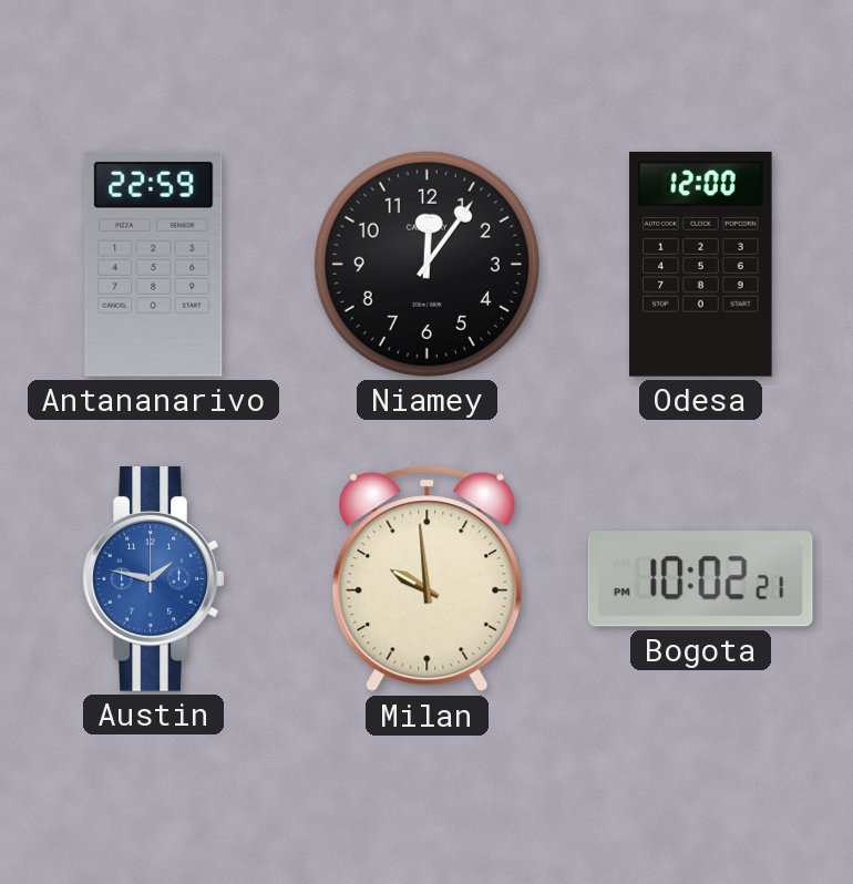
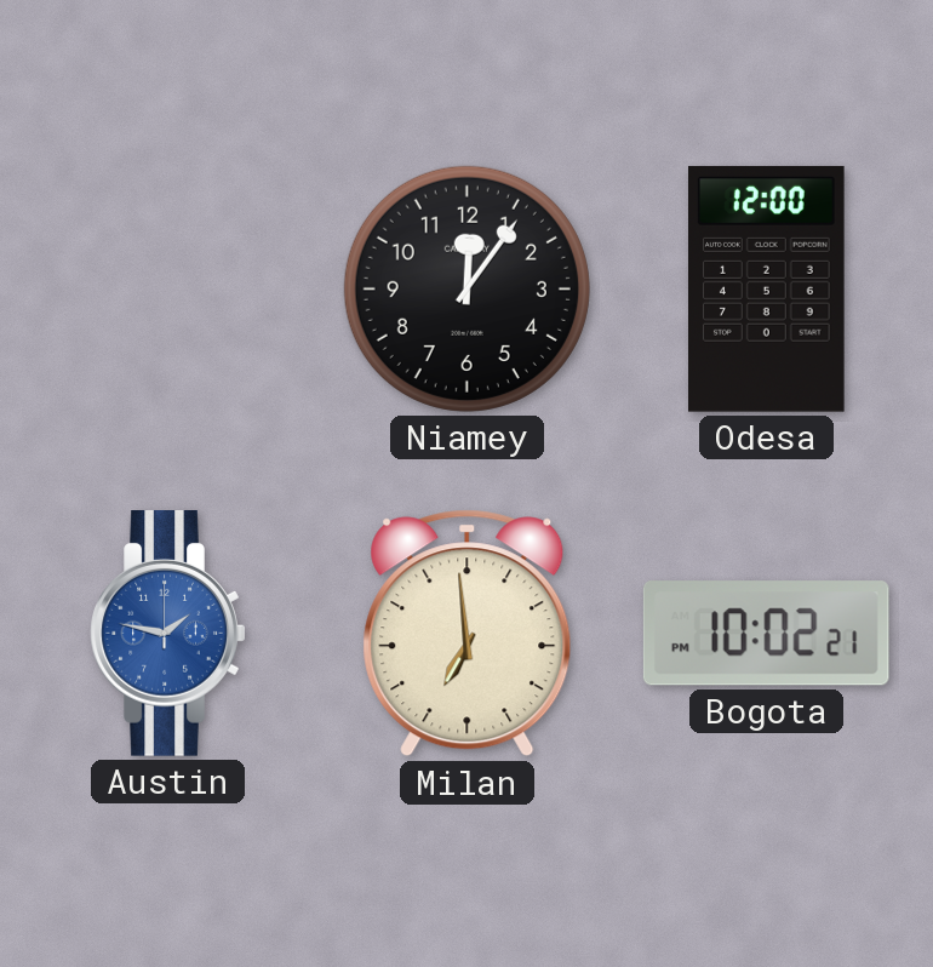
Antananarivo: 22:59 -> none
Milan: 9:59 -> 6:59
